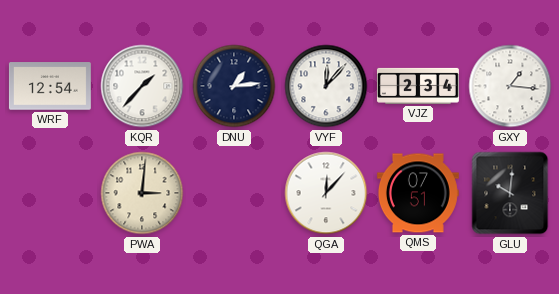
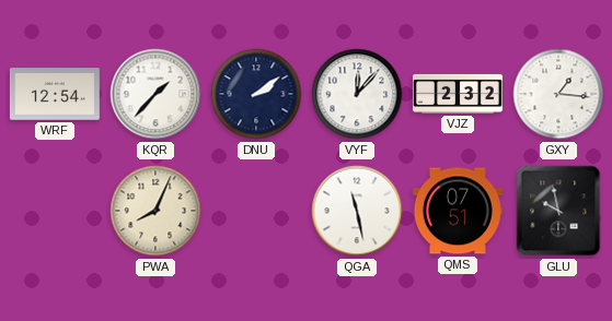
DNU: 1:14 -> 2:09
VJZ: 2:34 -> 2:32
PWA: 3:01 -> 8:04
QGA: 12:07 -> 11:28
GLU: 10:01 -> 9:58
